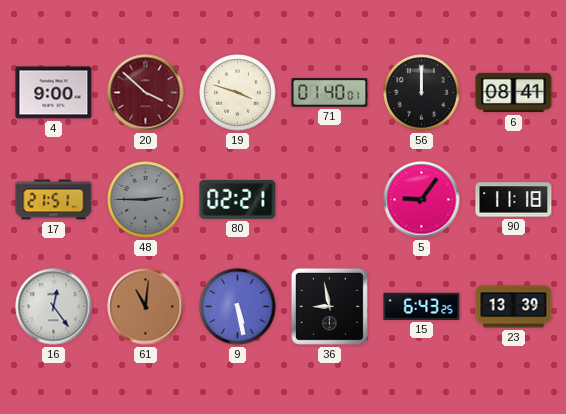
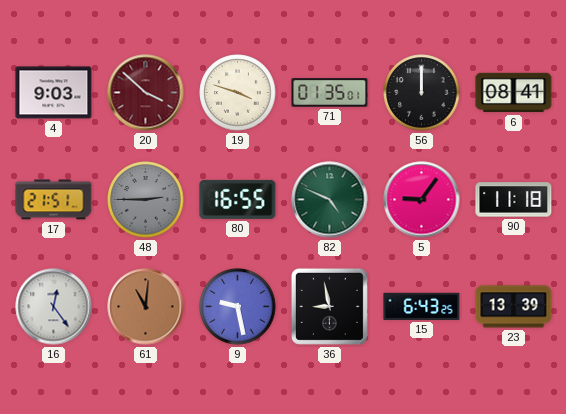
4: 9:00 -> 9:03
71: 01:40 -> 01:35
80: 02:21 -> 16:55
82: none -> 4:49
9: 5:28 -> 9:28
